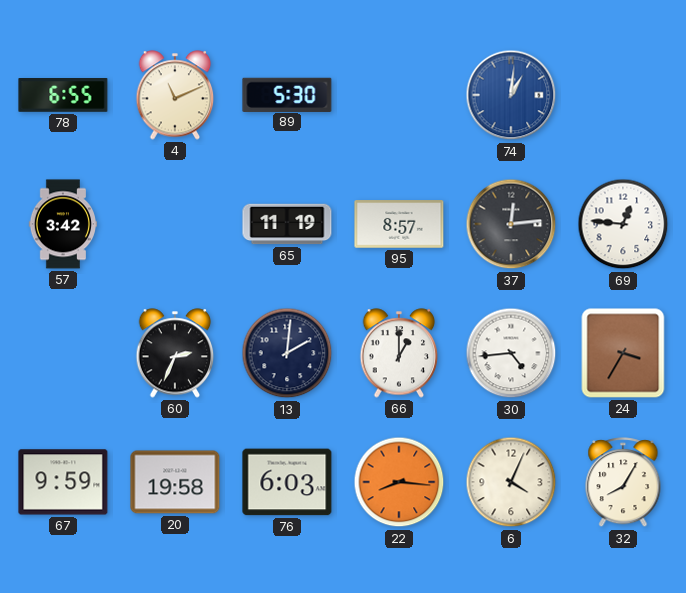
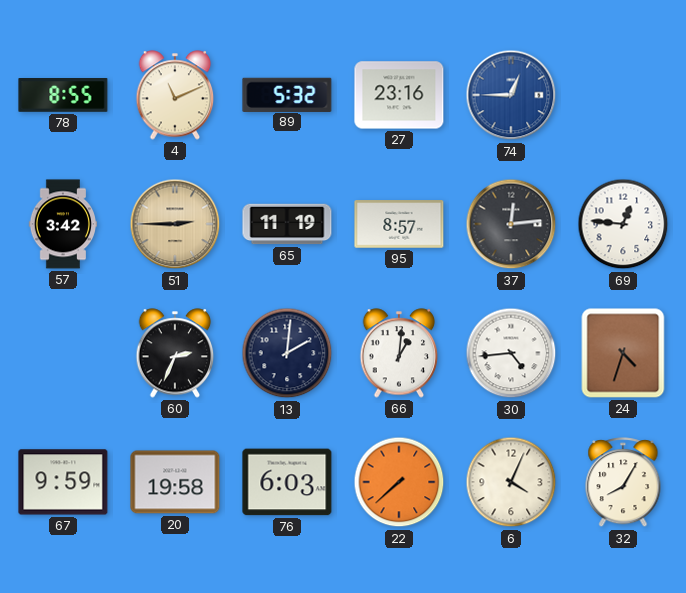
78: 6:55 -> 8:55
89: 5:30 -> 5:32
27: none -> 23:16
74: 1:01 -> 12:45
51: none -> 2:45
66: 1:00 -> 1:01
24: 3:35 -> 4:33
22: 8:16 -> 7:38
